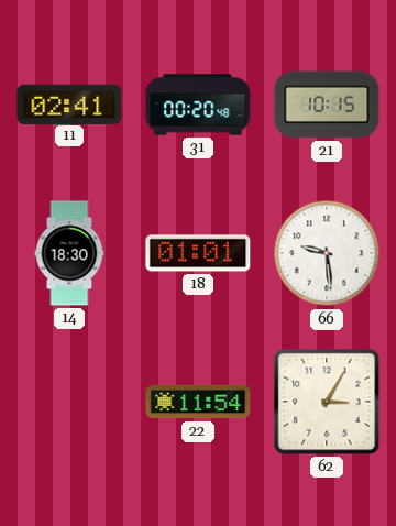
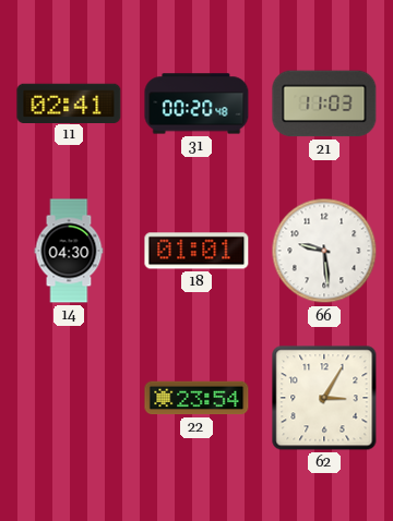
21: 10:15 -> 11:03
14: 18:30 -> 04:30
22: 11:54 -> 23:54
